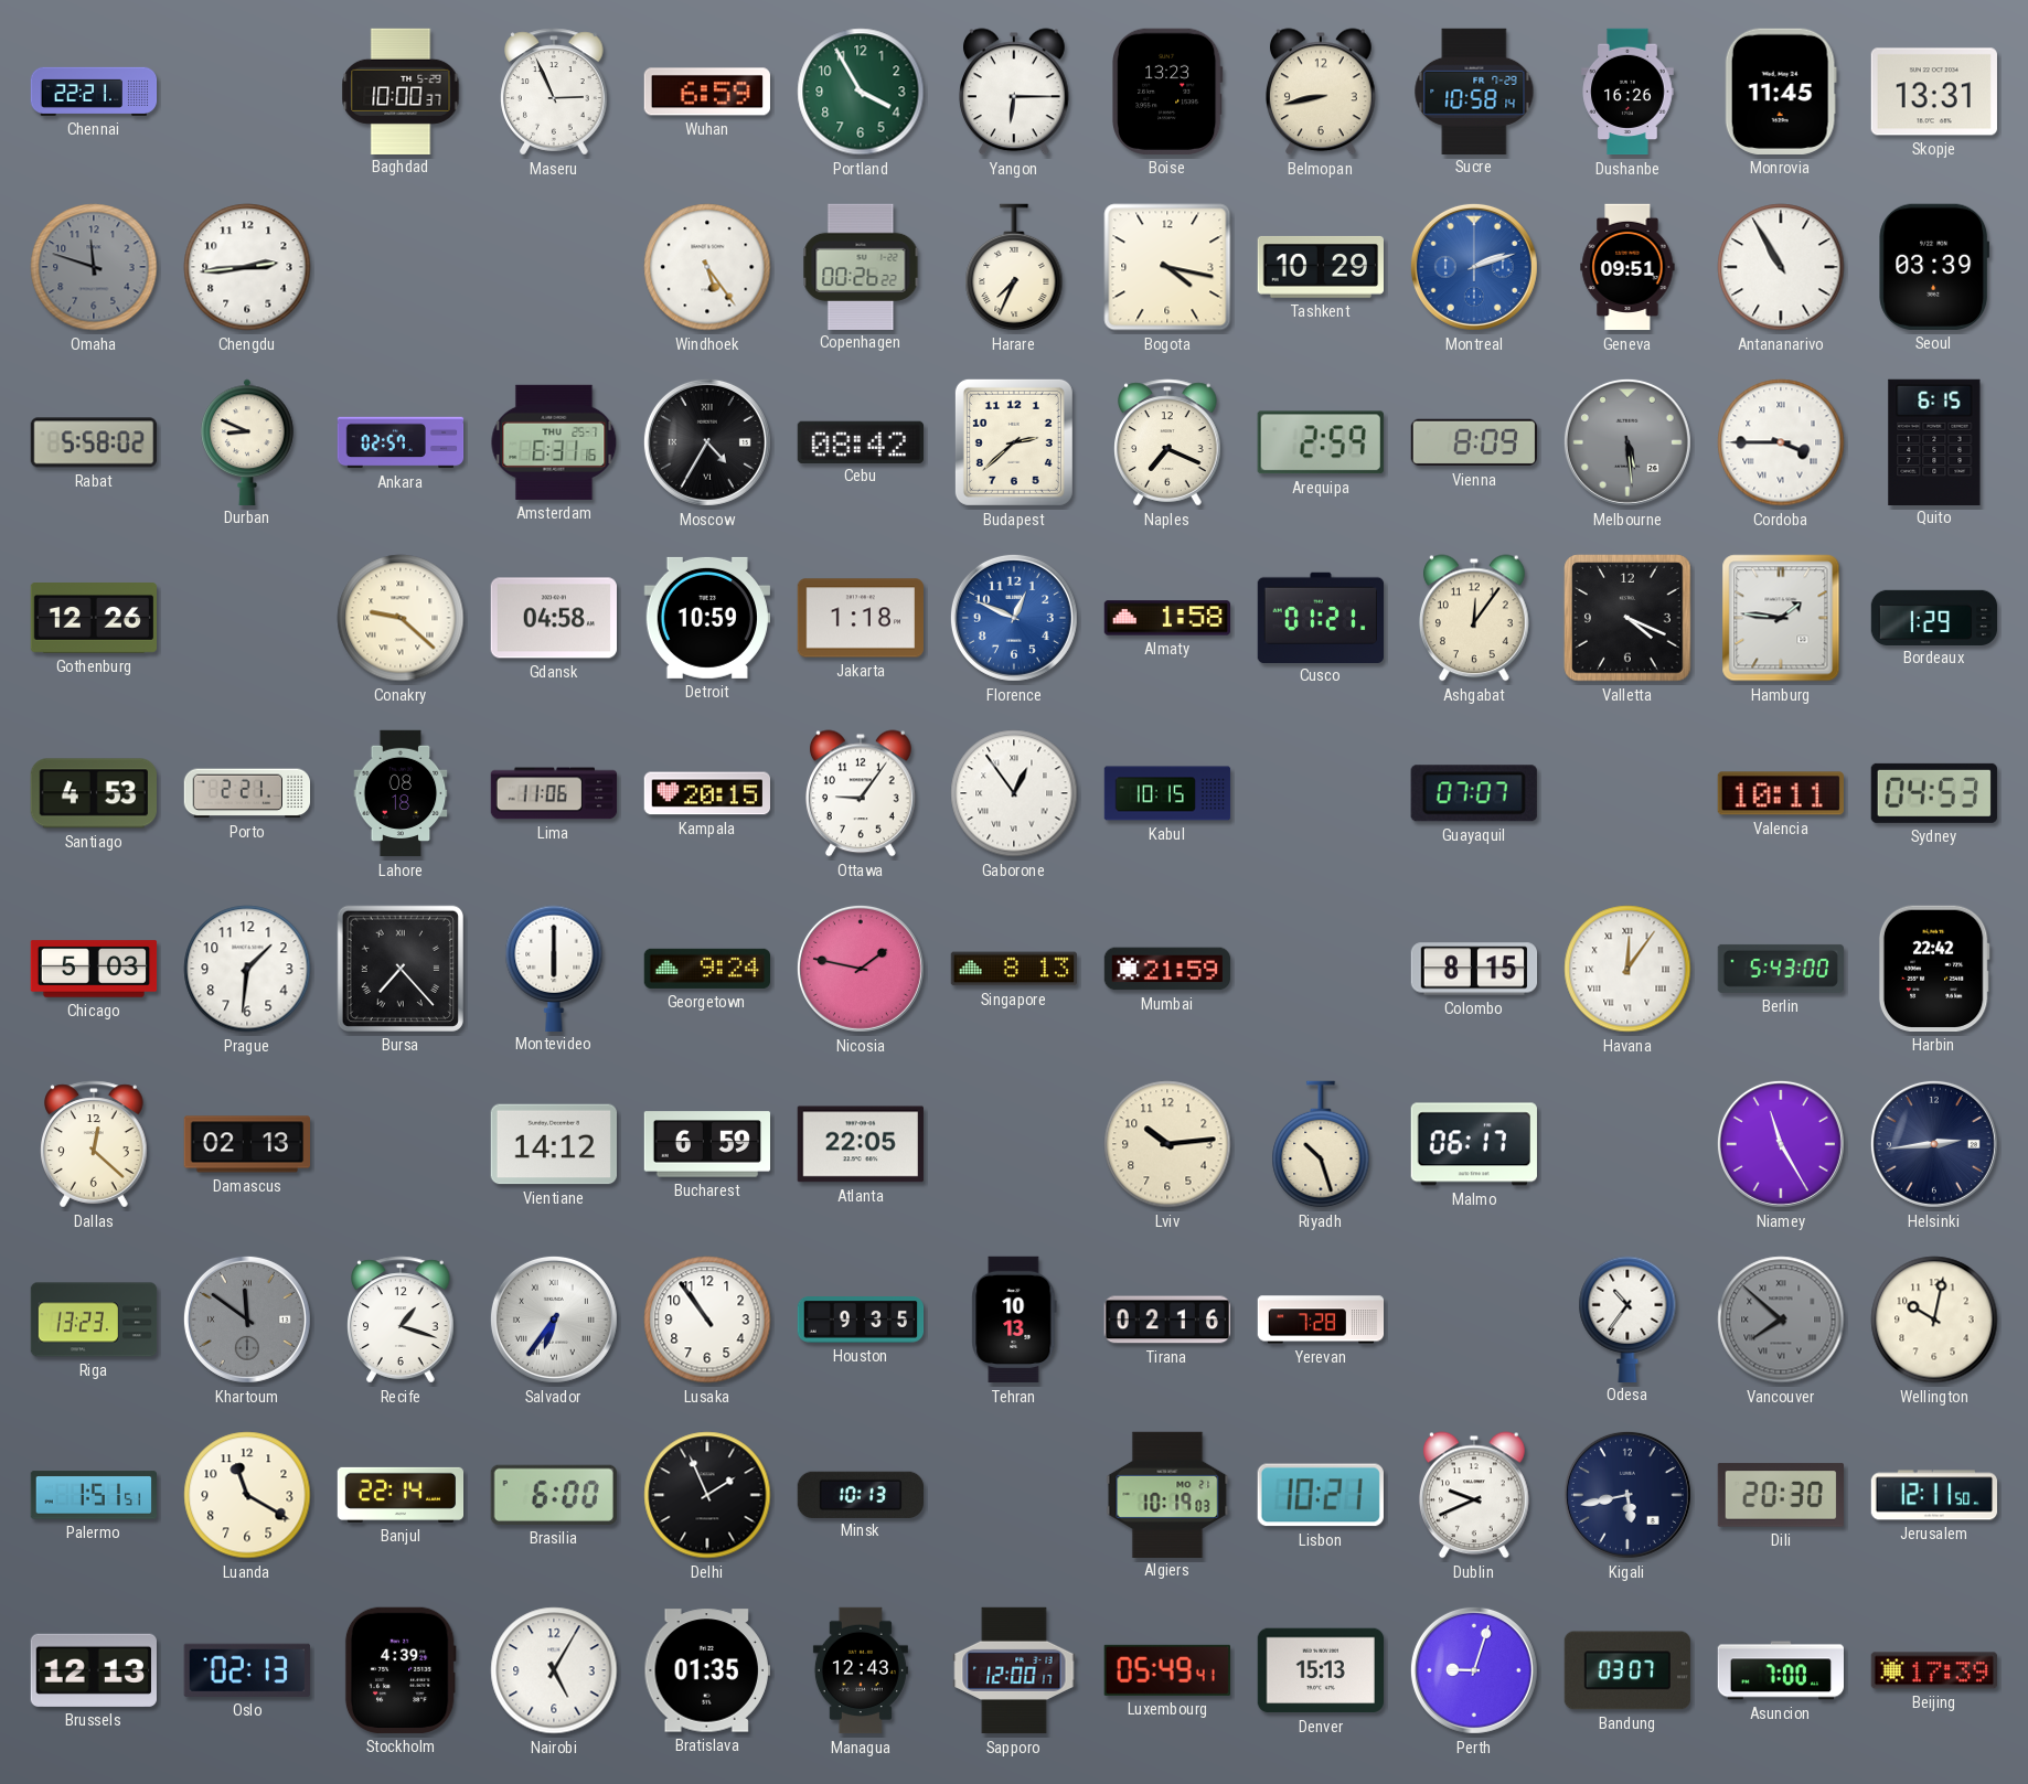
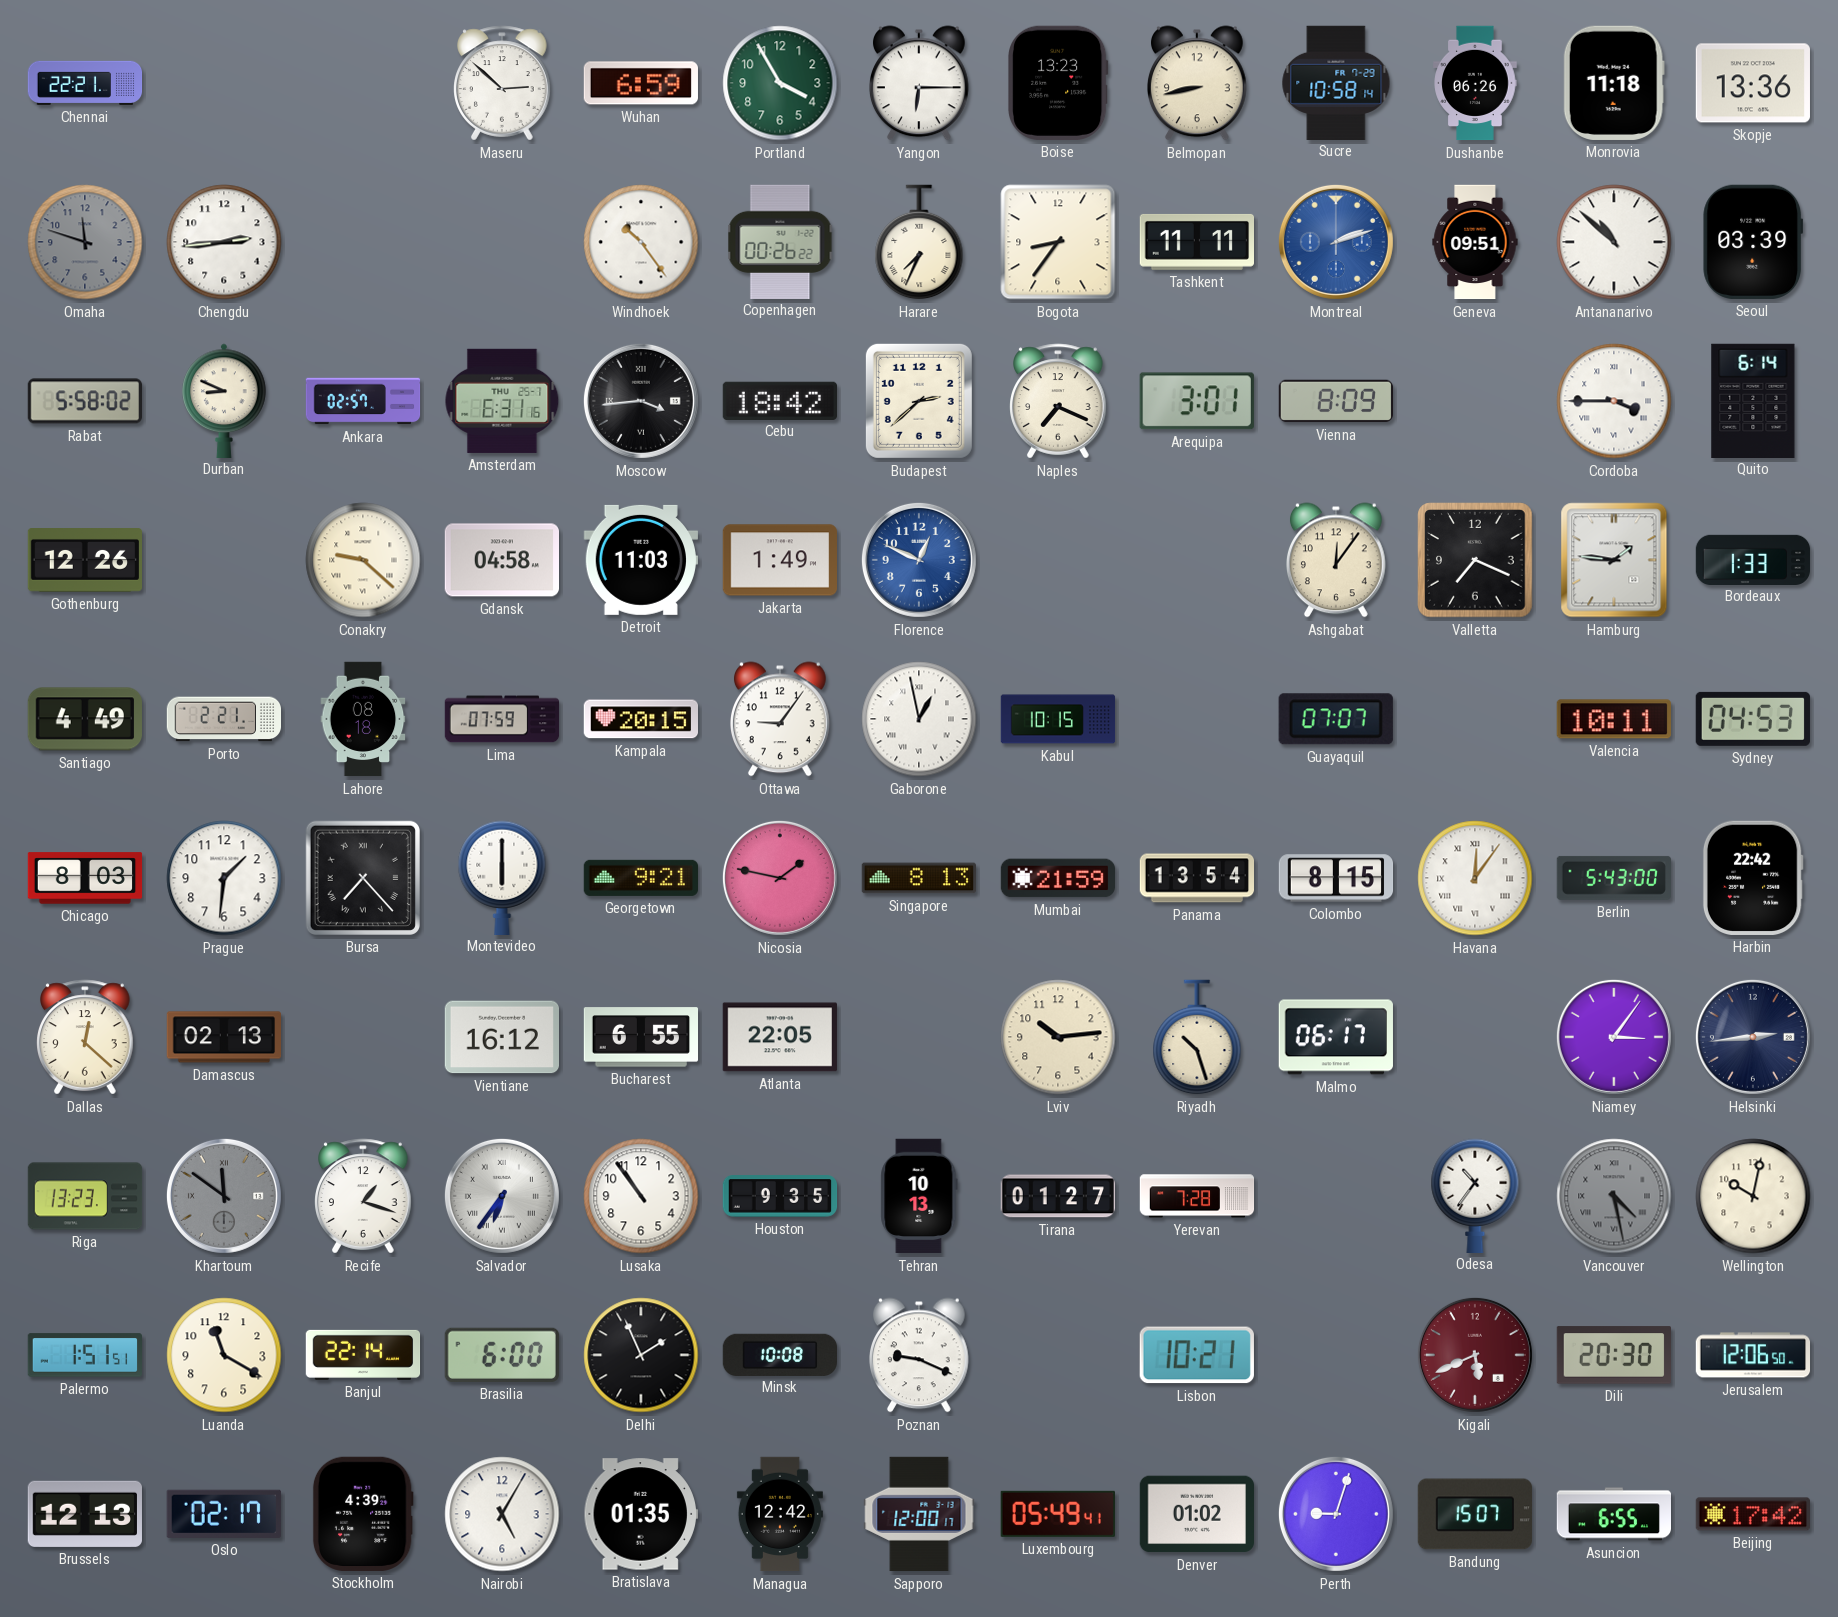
Baghdad: 10:00 -> none
Maseru: 2:56 -> 2:52
Dushanbe: 16:26 -> 06:26
Monrovia: 11:45 -> 11:18
Skopje: 13:31 -> 13:36
Windhoek: 5:24 -> 10:24
Bogota: 4:17 -> 8:36
Tashkent: 10:29 -> 11:11
Antananarivo: 10:55 -> 10:52
Moscow: 4:35 -> 3:44
Cebu: 08:42 -> 18:42
Arequipa: 2:59 -> 3:01
Melbourne: 5:29 -> none
Quito: 6:15 -> 6:14
Detroit: 10:59 -> 11:03
Jakarta: 1:18 -> 1:49
Almaty: 1:58 -> none
Cusco: 01:21 -> none
Valletta: 4:19 -> 7:19
Bordeaux: 1:29 -> 1:33
Santiago: 4:53 -> 4:49
Lima: 11:06 -> 07:59
Gaborone: 12:54 -> 12:58
Chicago: 5:03 -> 8:03
Georgetown: 9:24 -> 9:21
Panama: none -> 13:54
Vientiane: 14:12 -> 16:12
Bucharest: 6:59 -> 6:55
Niamey: 11:25 -> 3:06
Tirana: 02:16 -> 01:27
Vancouver: 7:52 -> 4:28
Minsk: 10:13 -> 10:08
Poznan: none -> 9:19
Algiers: 10:19 -> none
Dublin: 9:41 -> none
Kigali: 5:43 -> 5:41
Kigali dial: navy -> burgundy
Jerusalem: 12:11 -> 12:06
Oslo: 02:13 -> 02:17
Managua: 12:43 -> 12:42
Denver: 15:13 -> 01:02
Bandung: 03:07 -> 15:07
Asuncion: 7:00 -> 6:55
Beijing: 17:39 -> 17:42
